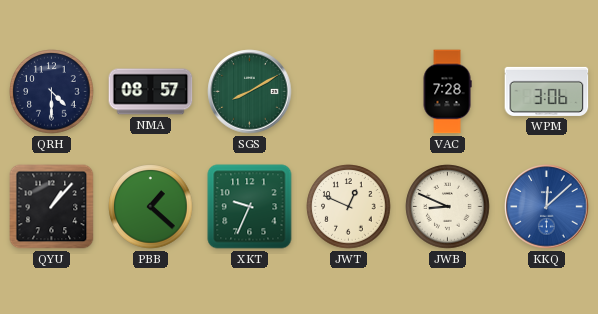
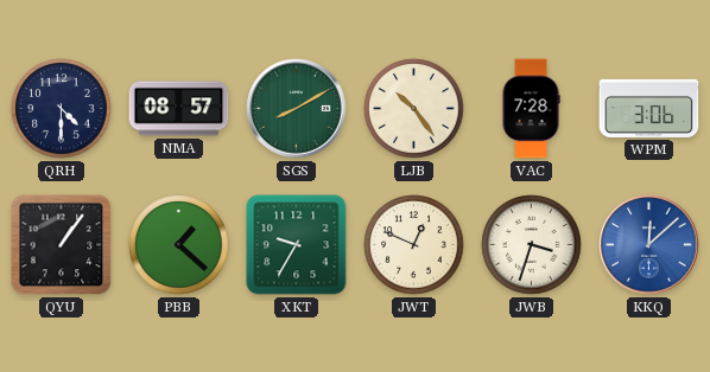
LJB: none -> 10:24
QYU: 1:07 -> 1:06
XKT: 9:34 -> 9:35
JWB: 8:49 -> 3:33
